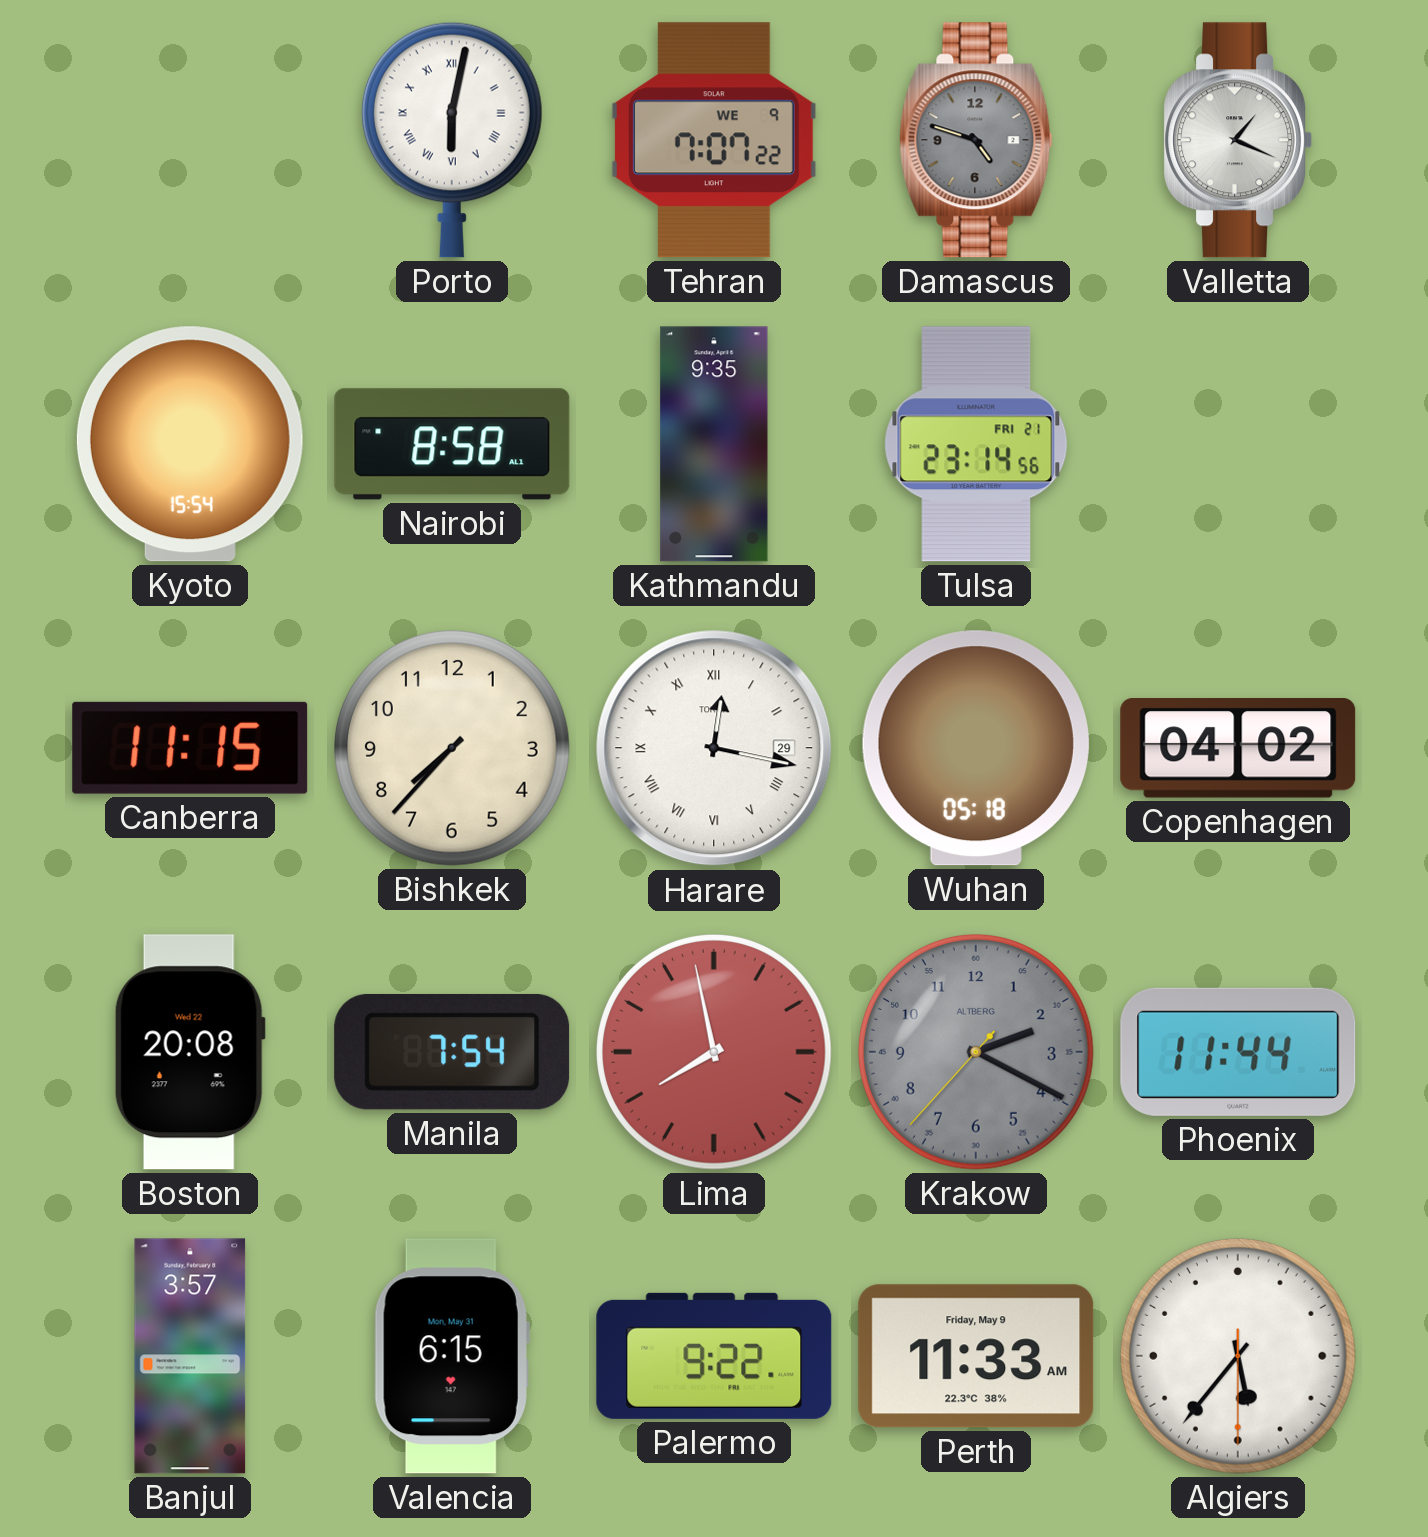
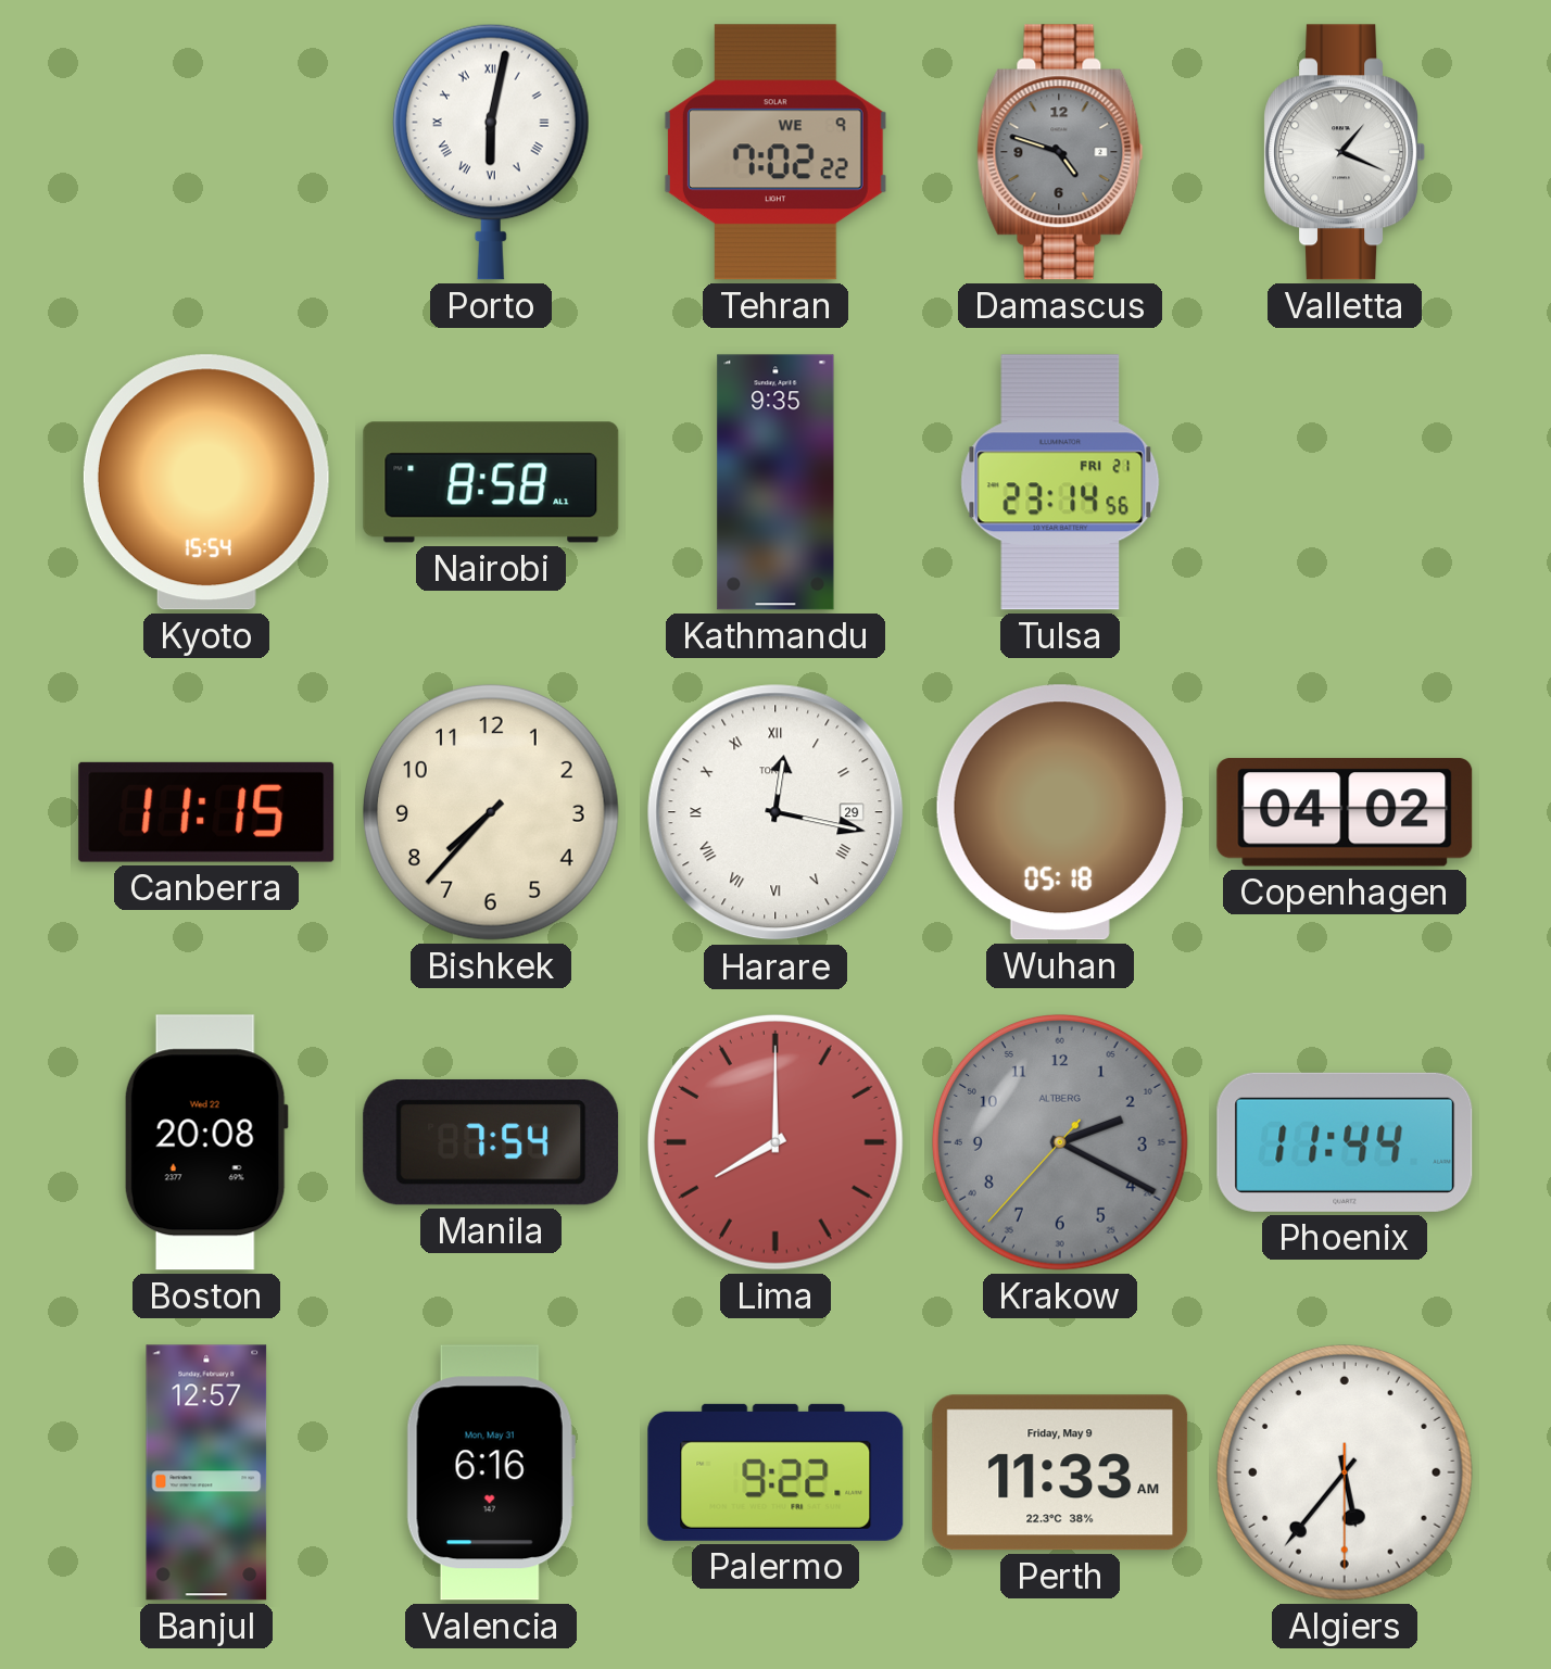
Tehran: 7:07 -> 7:02
Lima: 7:58 -> 8:00
Banjul: 3:57 -> 12:57
Valencia: 6:15 -> 6:16
